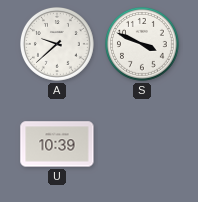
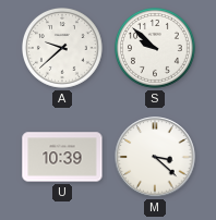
S: 3:49 -> 9:52
M: none -> 3:22
